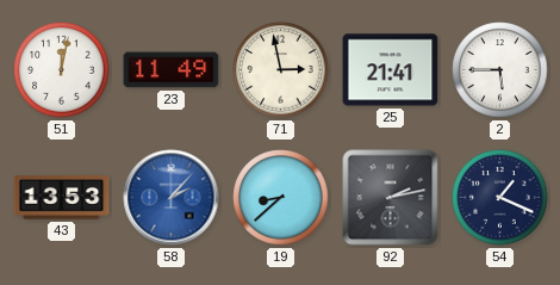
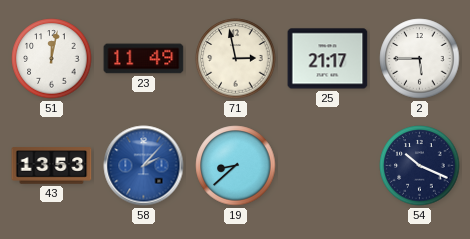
25: 21:41 -> 21:17
92: 2:13 -> none
54: 1:19 -> 10:19
